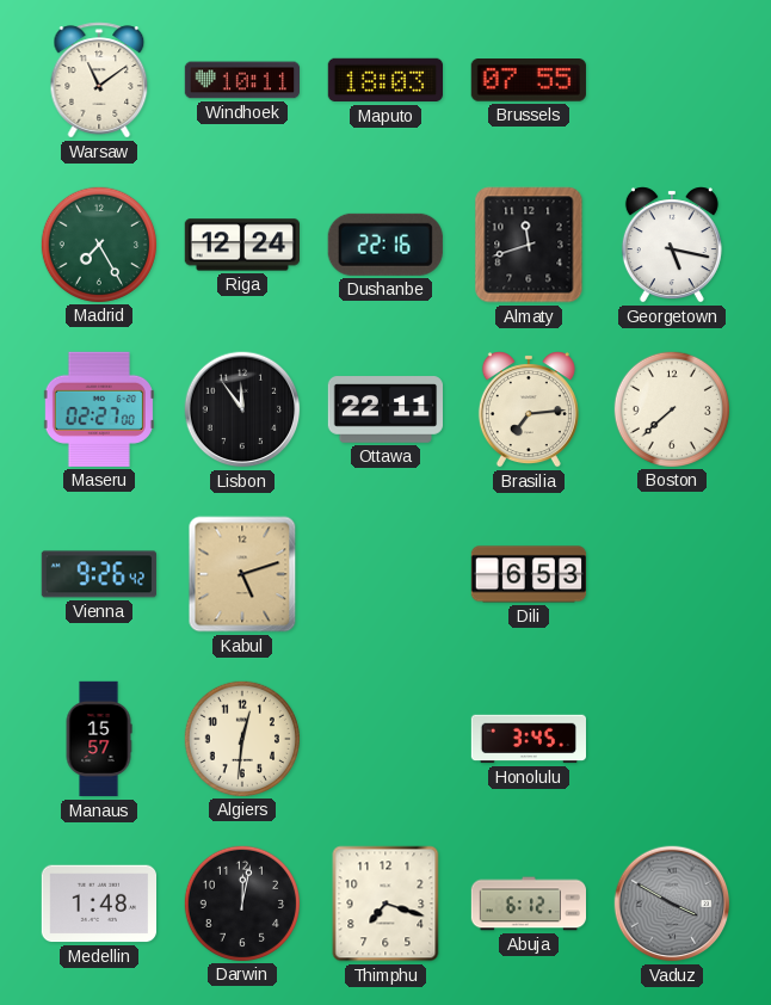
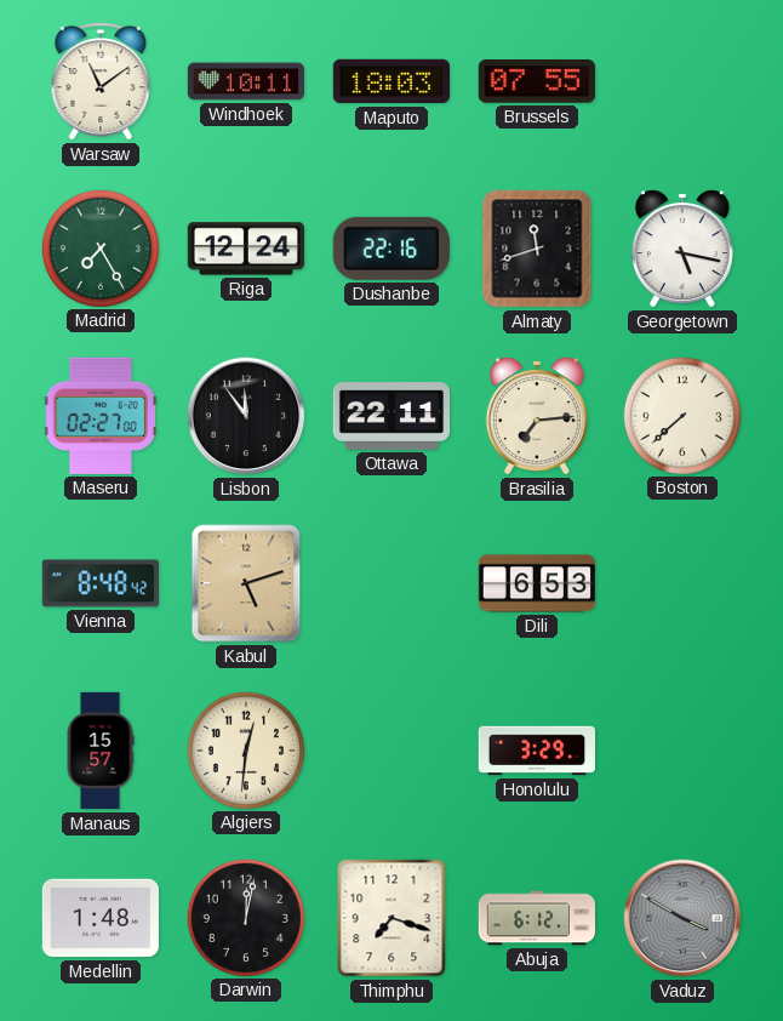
Vienna: 9:26 -> 8:48
Honolulu: 3:45 -> 3:29
